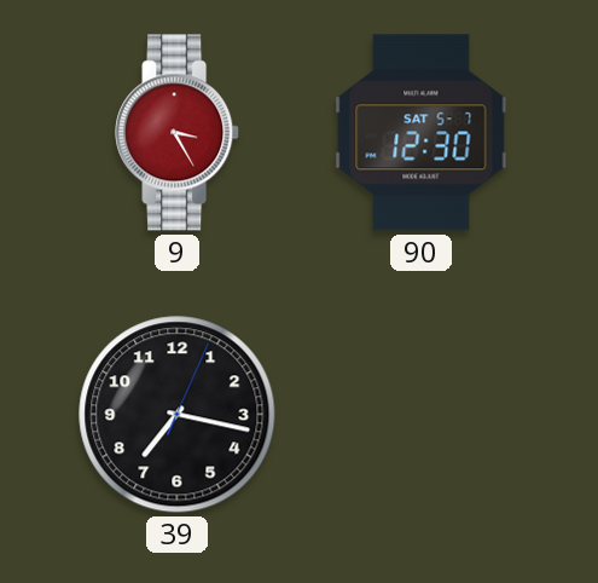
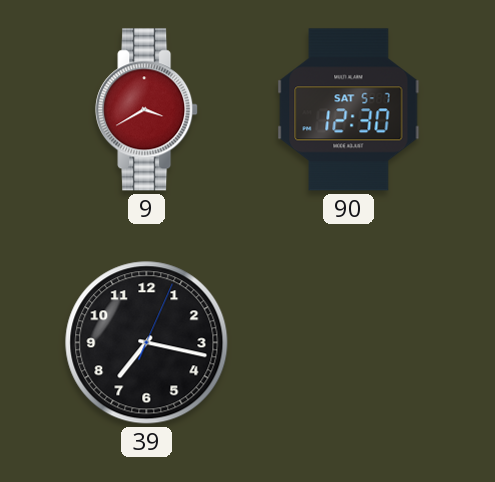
9: 3:25 -> 3:40
